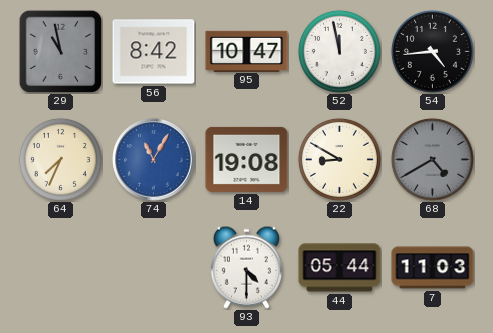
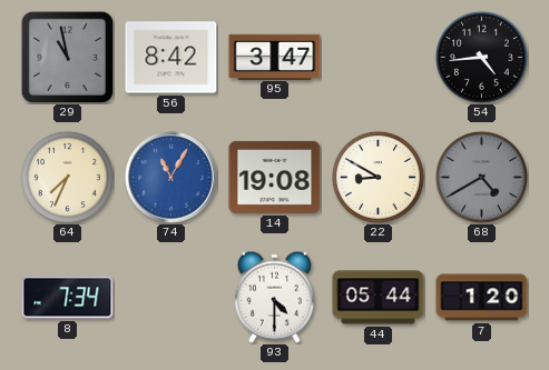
95: 10:47 -> 3:47
52: 11:58 -> none
8: none -> 7:34
7: 11:03 -> 1:20
